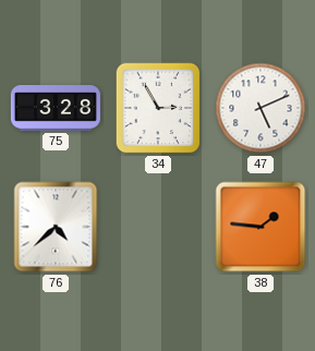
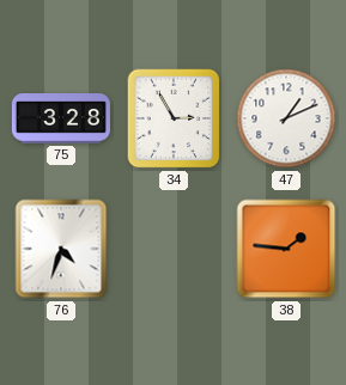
47: 5:11 -> 1:11
76: 4:38 -> 4:33
